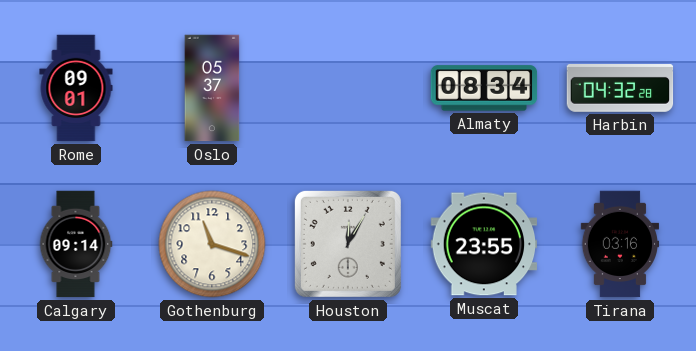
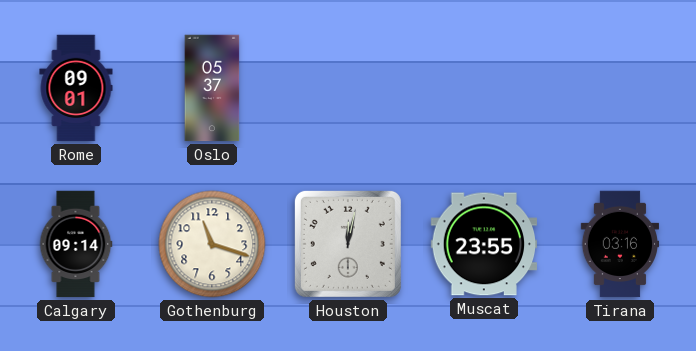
Almaty: 08:34 -> none
Harbin: 04:32 -> none
Houston: 12:05 -> 12:02
